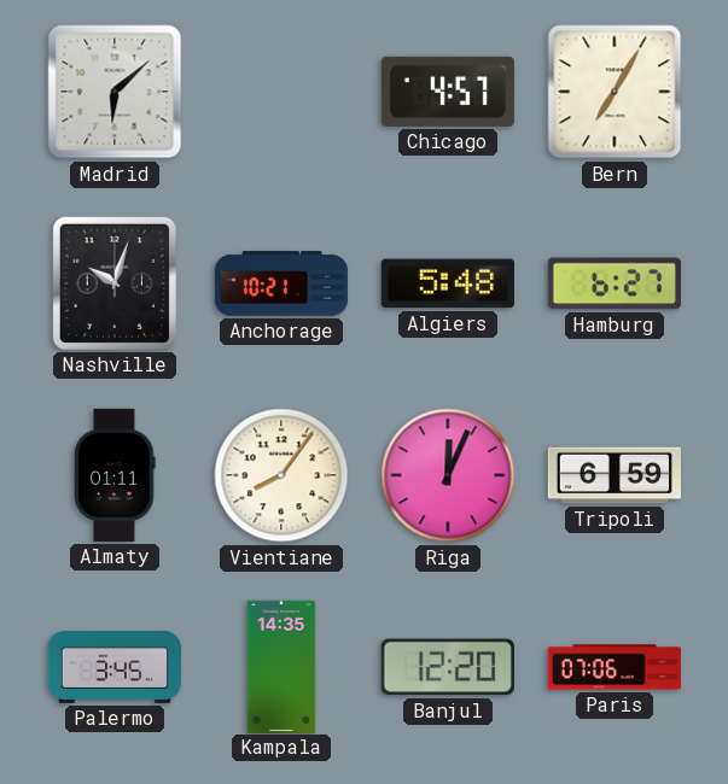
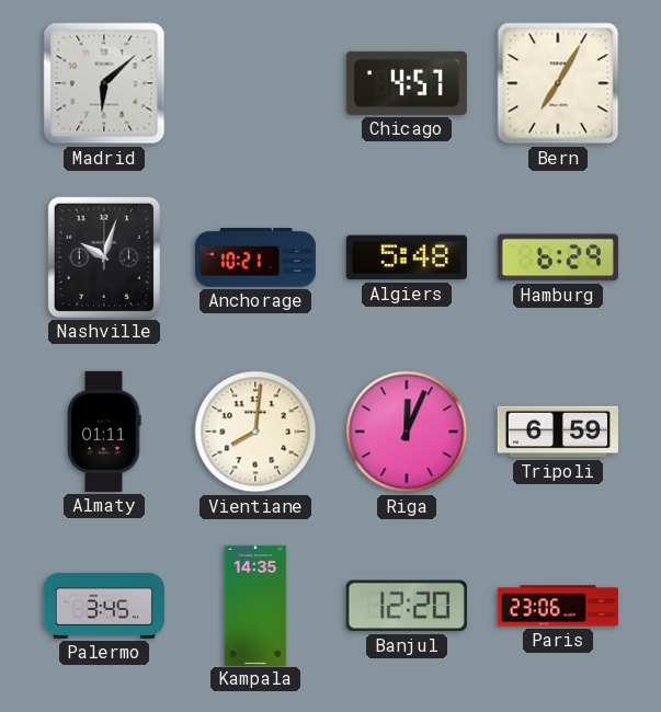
Hamburg: 6:27 -> 6:29
Vientiane: 8:06 -> 8:01
Paris: 07:06 -> 23:06
